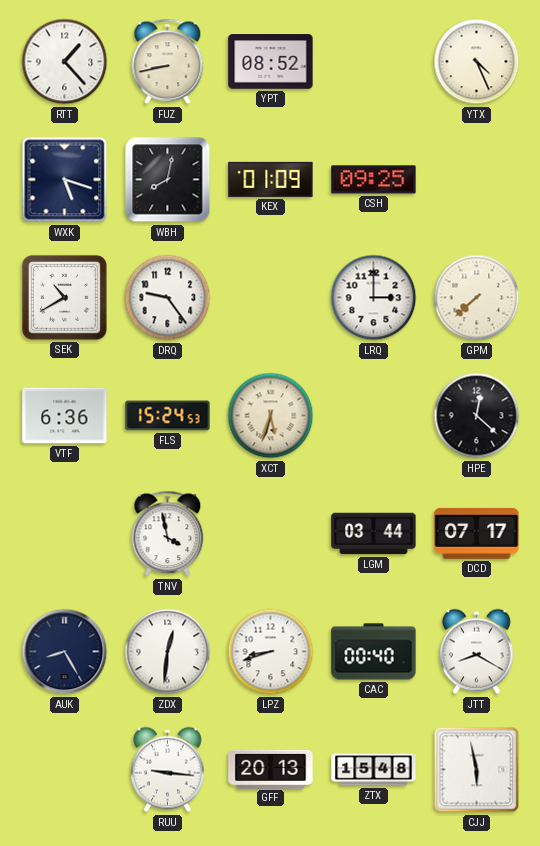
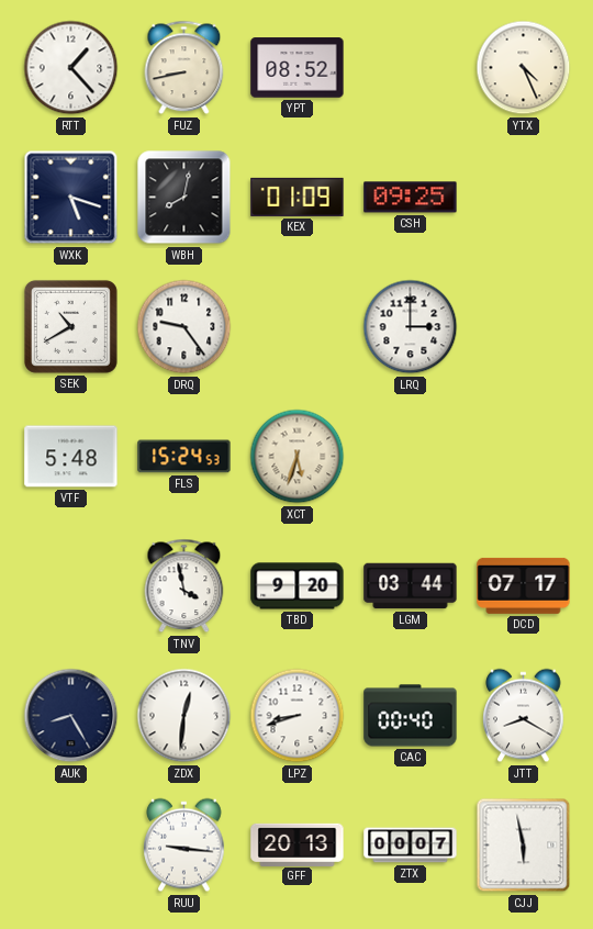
GPM: 7:38 -> none
VTF: 6:36 -> 5:48
HPE: 12:22 -> none
TBD: none -> 9:20
ZTX: 15:48 -> 00:07
